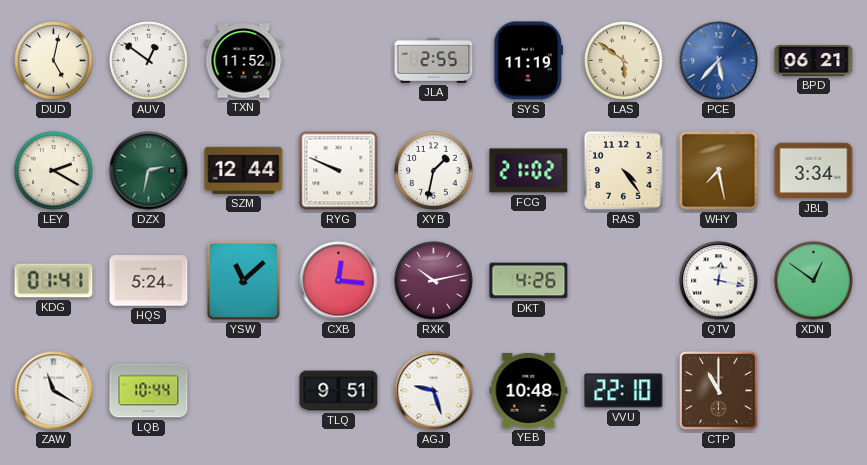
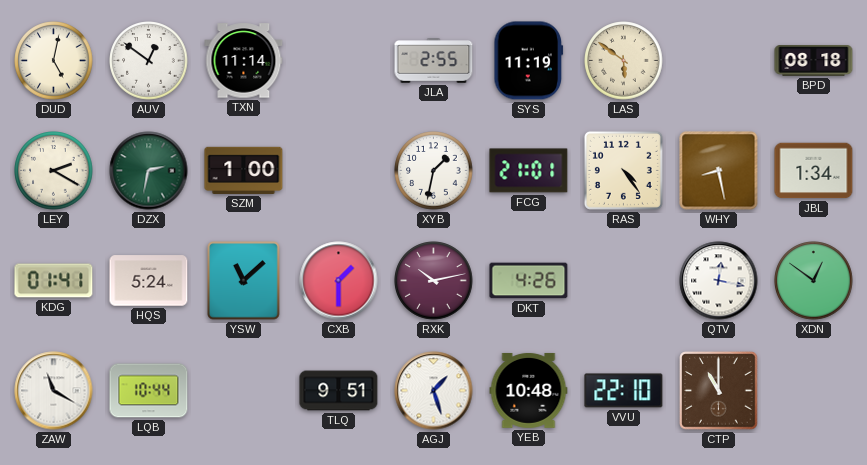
TXN: 11:52 -> 11:14
PCE: 5:37 -> none
BPD: 06:21 -> 08:18
SZM: 12:44 -> 1:00
RYG: 9:49 -> none
FCG: 21:02 -> 21:01
WHY: 7:28 -> 8:28
JBL: 3:34 -> 1:34
CXB: 12:16 -> 1:30
AGJ: 9:27 -> 1:27
